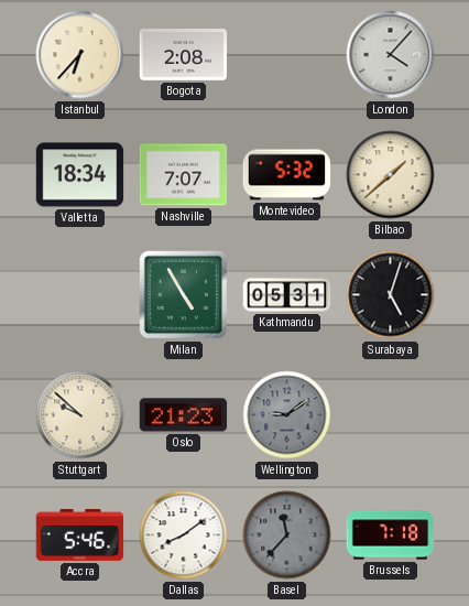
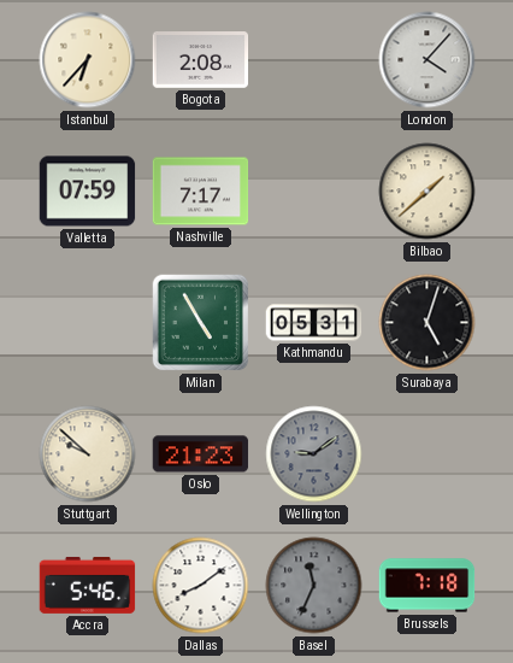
Valletta: 18:34 -> 07:59
Nashville: 7:07 -> 7:17
Montevideo: 5:32 -> none
Basel: 11:37 -> 11:34
